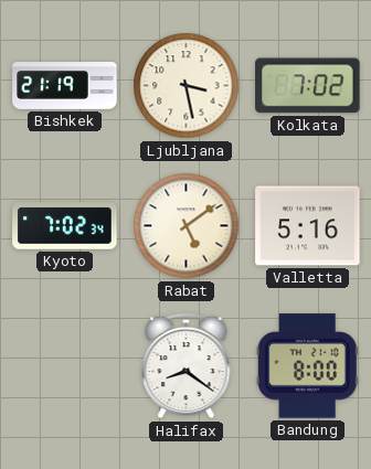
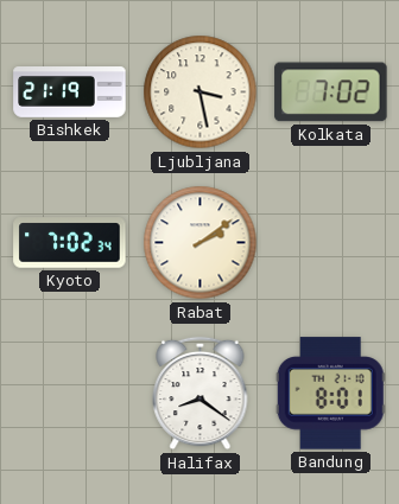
Rabat: 5:09 -> 2:09
Valletta: 5:16 -> none
Bandung: 8:00 -> 8:01
